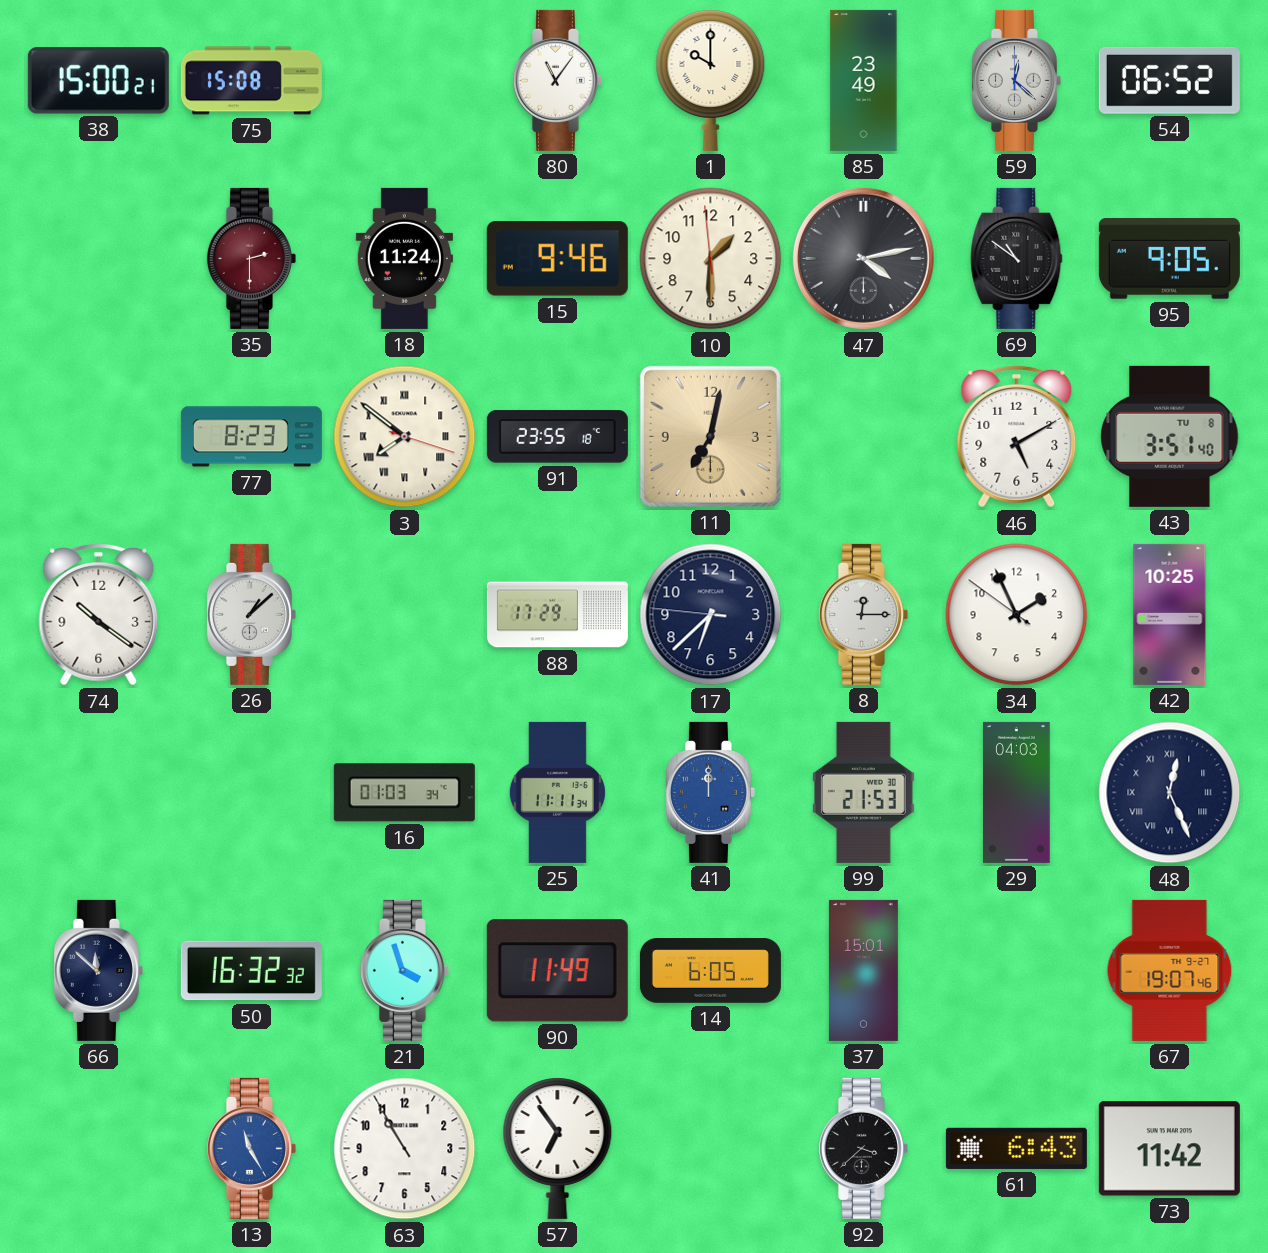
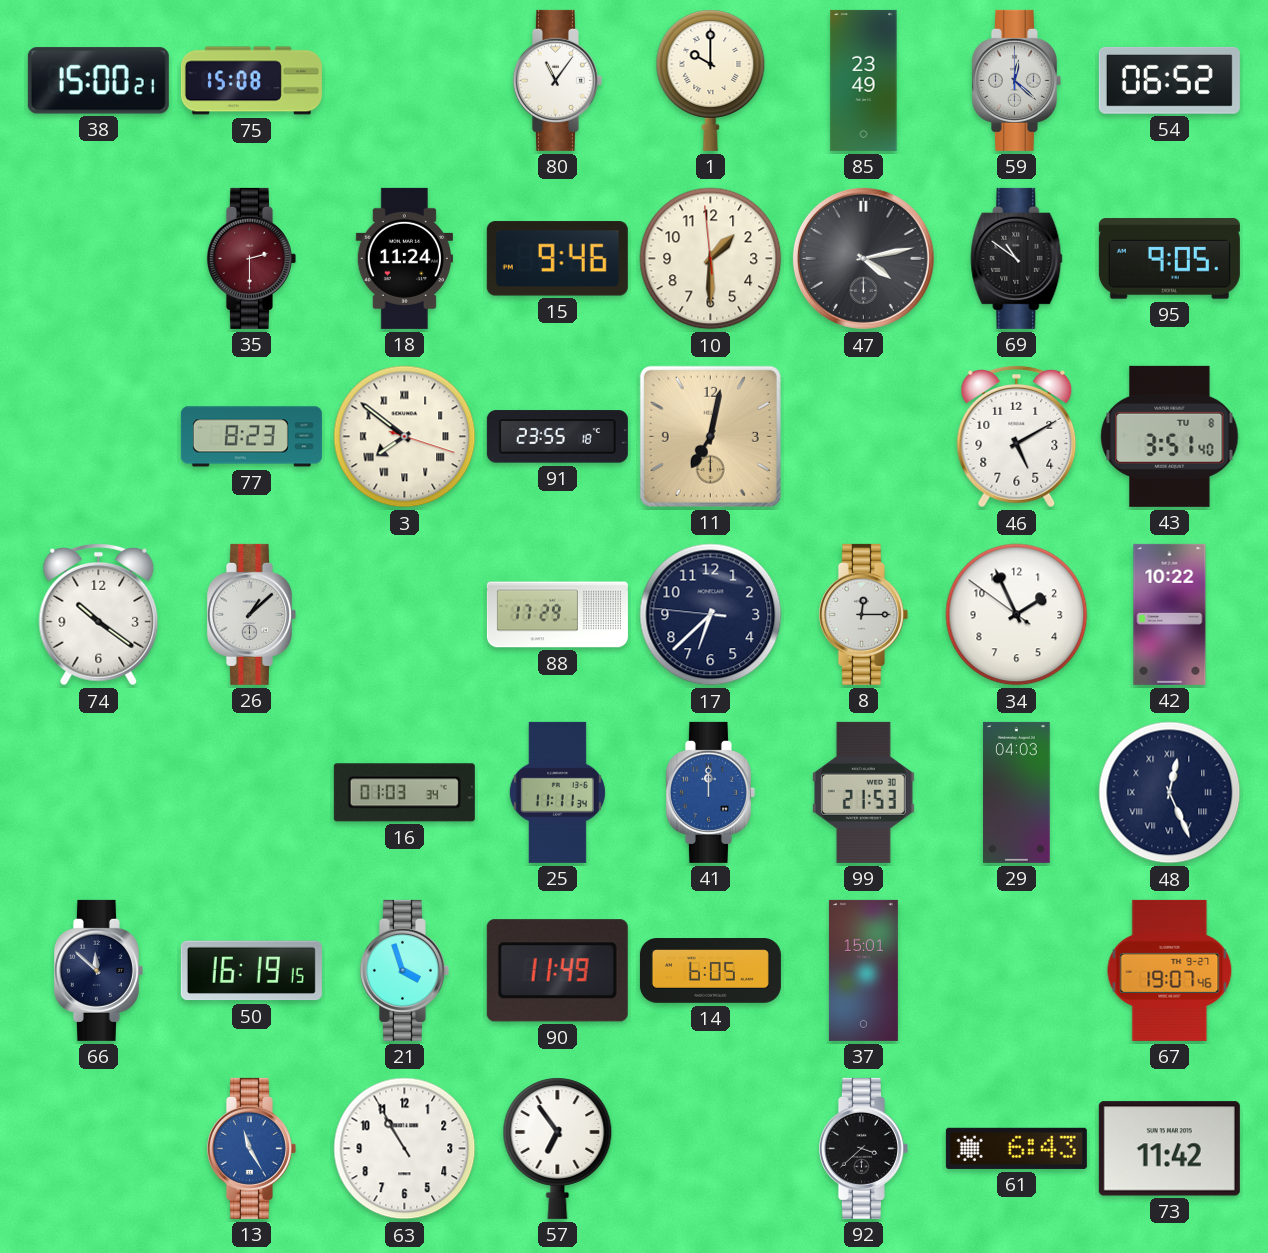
42: 10:25 -> 10:22
50: 16:32 -> 16:19
